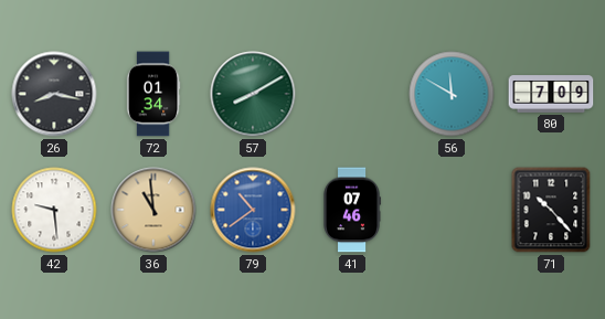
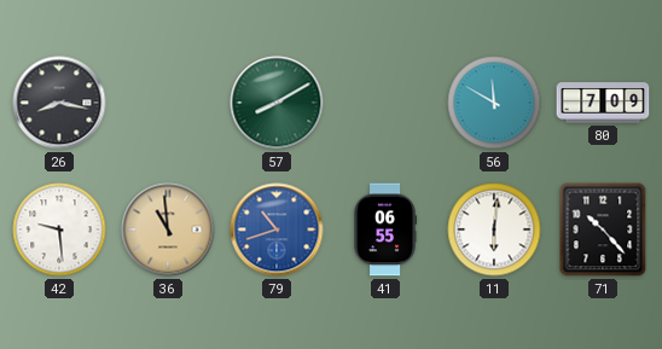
72: 01:34 -> none
79: 10:39 -> 10:42
41: 07:46 -> 06:55
11: none -> 6:01
